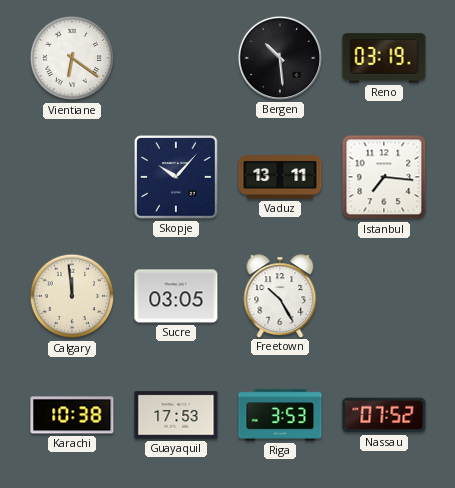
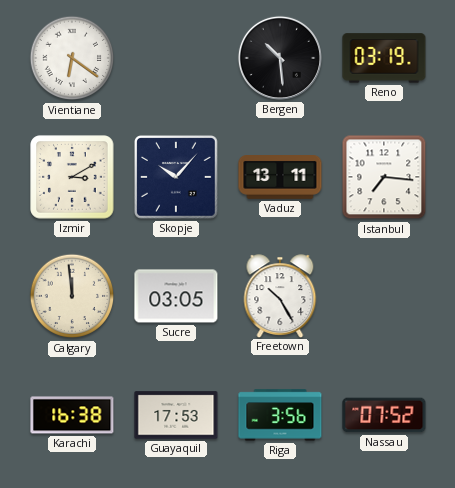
Izmir: none -> 3:10
Karachi: 10:38 -> 16:38
Riga: 3:53 -> 3:56
